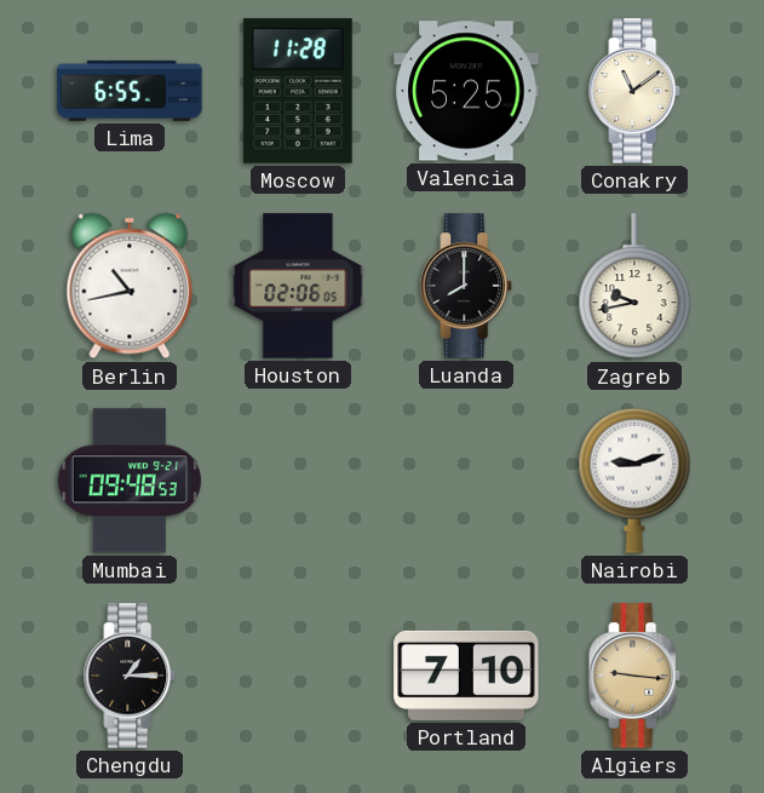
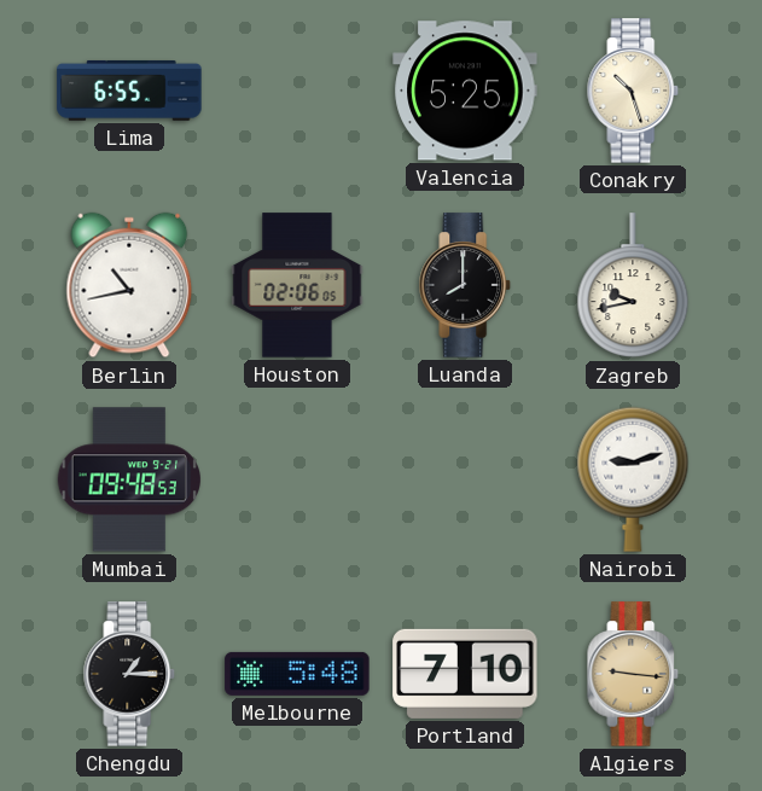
Moscow: 11:28 -> none
Conakry: 11:09 -> 10:27
Melbourne: none -> 5:48
